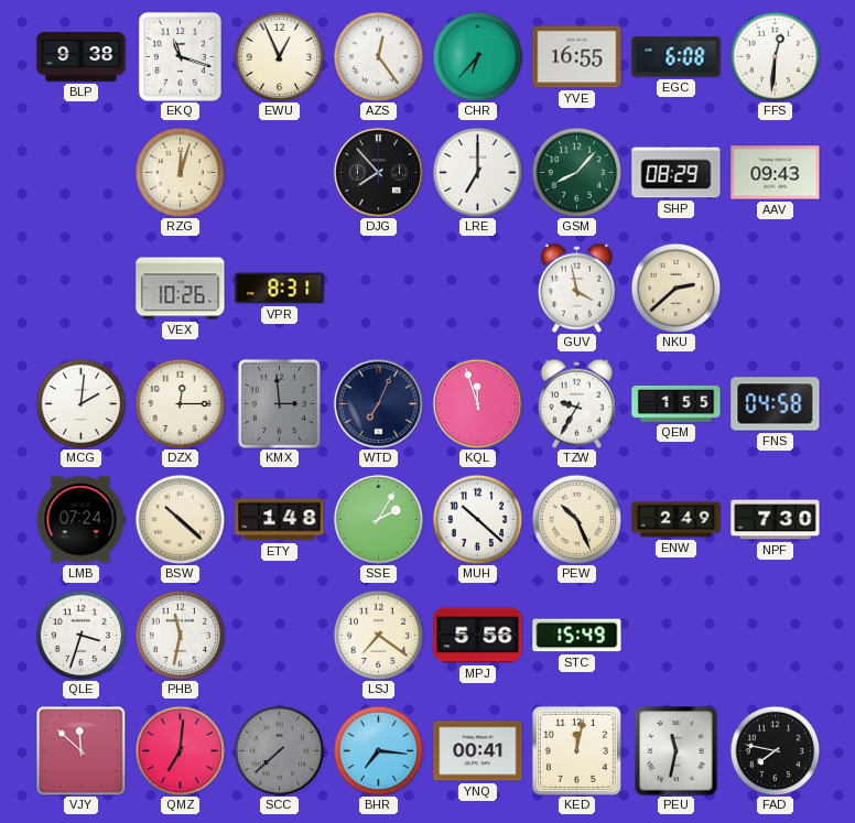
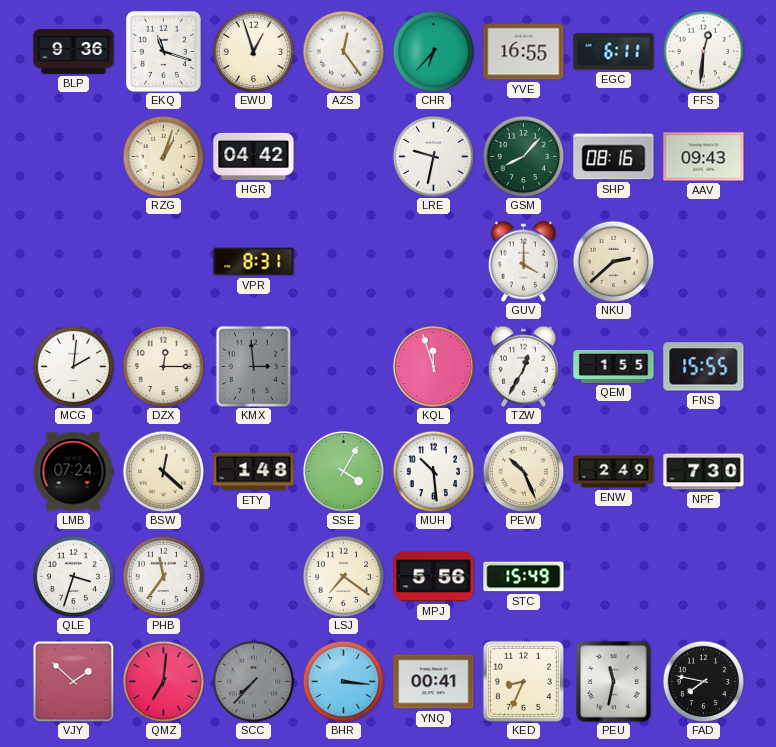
BLP: 9:38 -> 9:36
EWU: 12:56 -> 12:57
EGC: 6:08 -> 6:11
RZG: 12:03 -> 1:03
HGR: none -> 04:42
DJG: 7:53 -> none
LRE: 7:00 -> 9:32
SHP: 08:29 -> 08:16
VEX: 10:26 -> none
GUV: 3:58 -> 4:00
WTD: 7:04 -> none
TZW: 9:35 -> 12:35
FNS: 04:58 -> 15:55
BSW: 10:22 -> 12:22
SSE: 2:05 -> 4:05
MUH: 10:22 -> 10:29
PHB: 11:32 -> 11:36
VJY: 11:52 -> 1:52
SCC: 7:38 -> 7:37
BHR: 7:16 -> 3:16
KED: 12:02 -> 8:34
